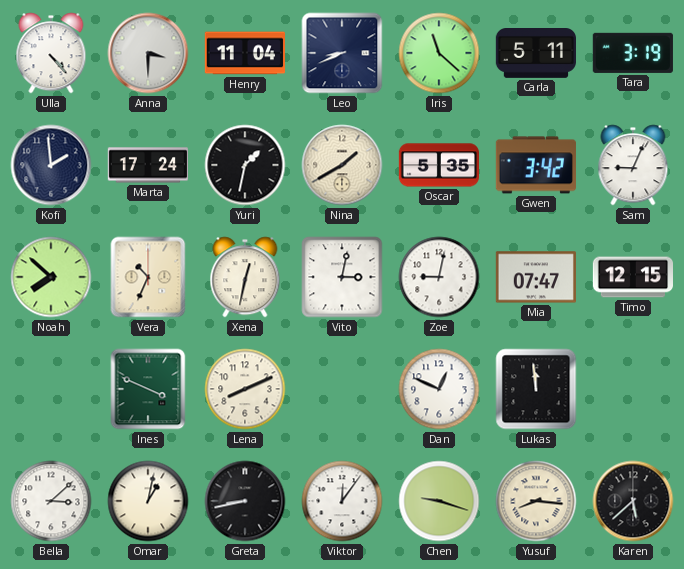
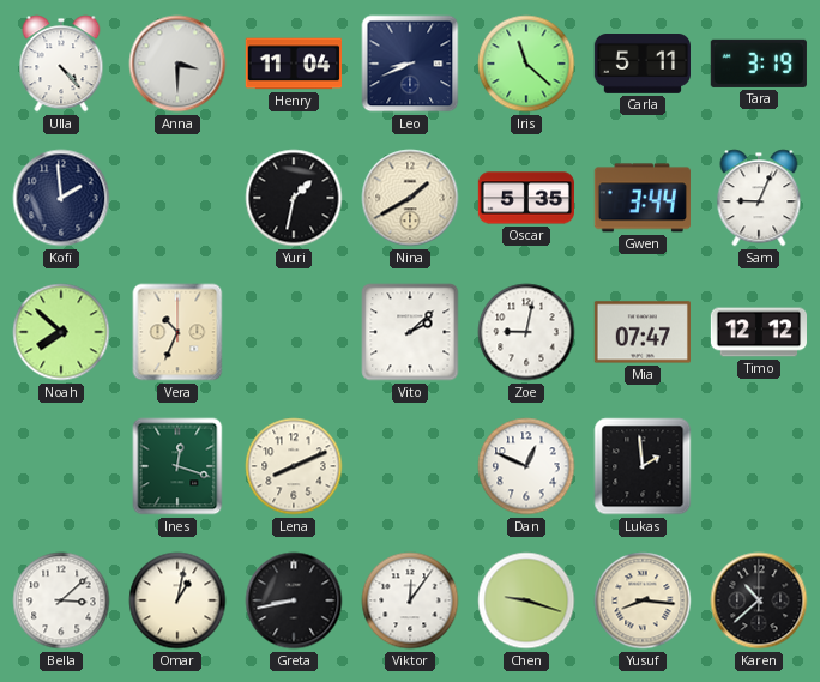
Marta: 17:24 -> none
Gwen: 3:42 -> 3:44
Xena: 12:32 -> none
Vito: 3:02 -> 2:08
Timo: 12:15 -> 12:12
Ines: 3:49 -> 12:18
Lukas: 11:59 -> 1:59
Karen: 5:38 -> 10:38
